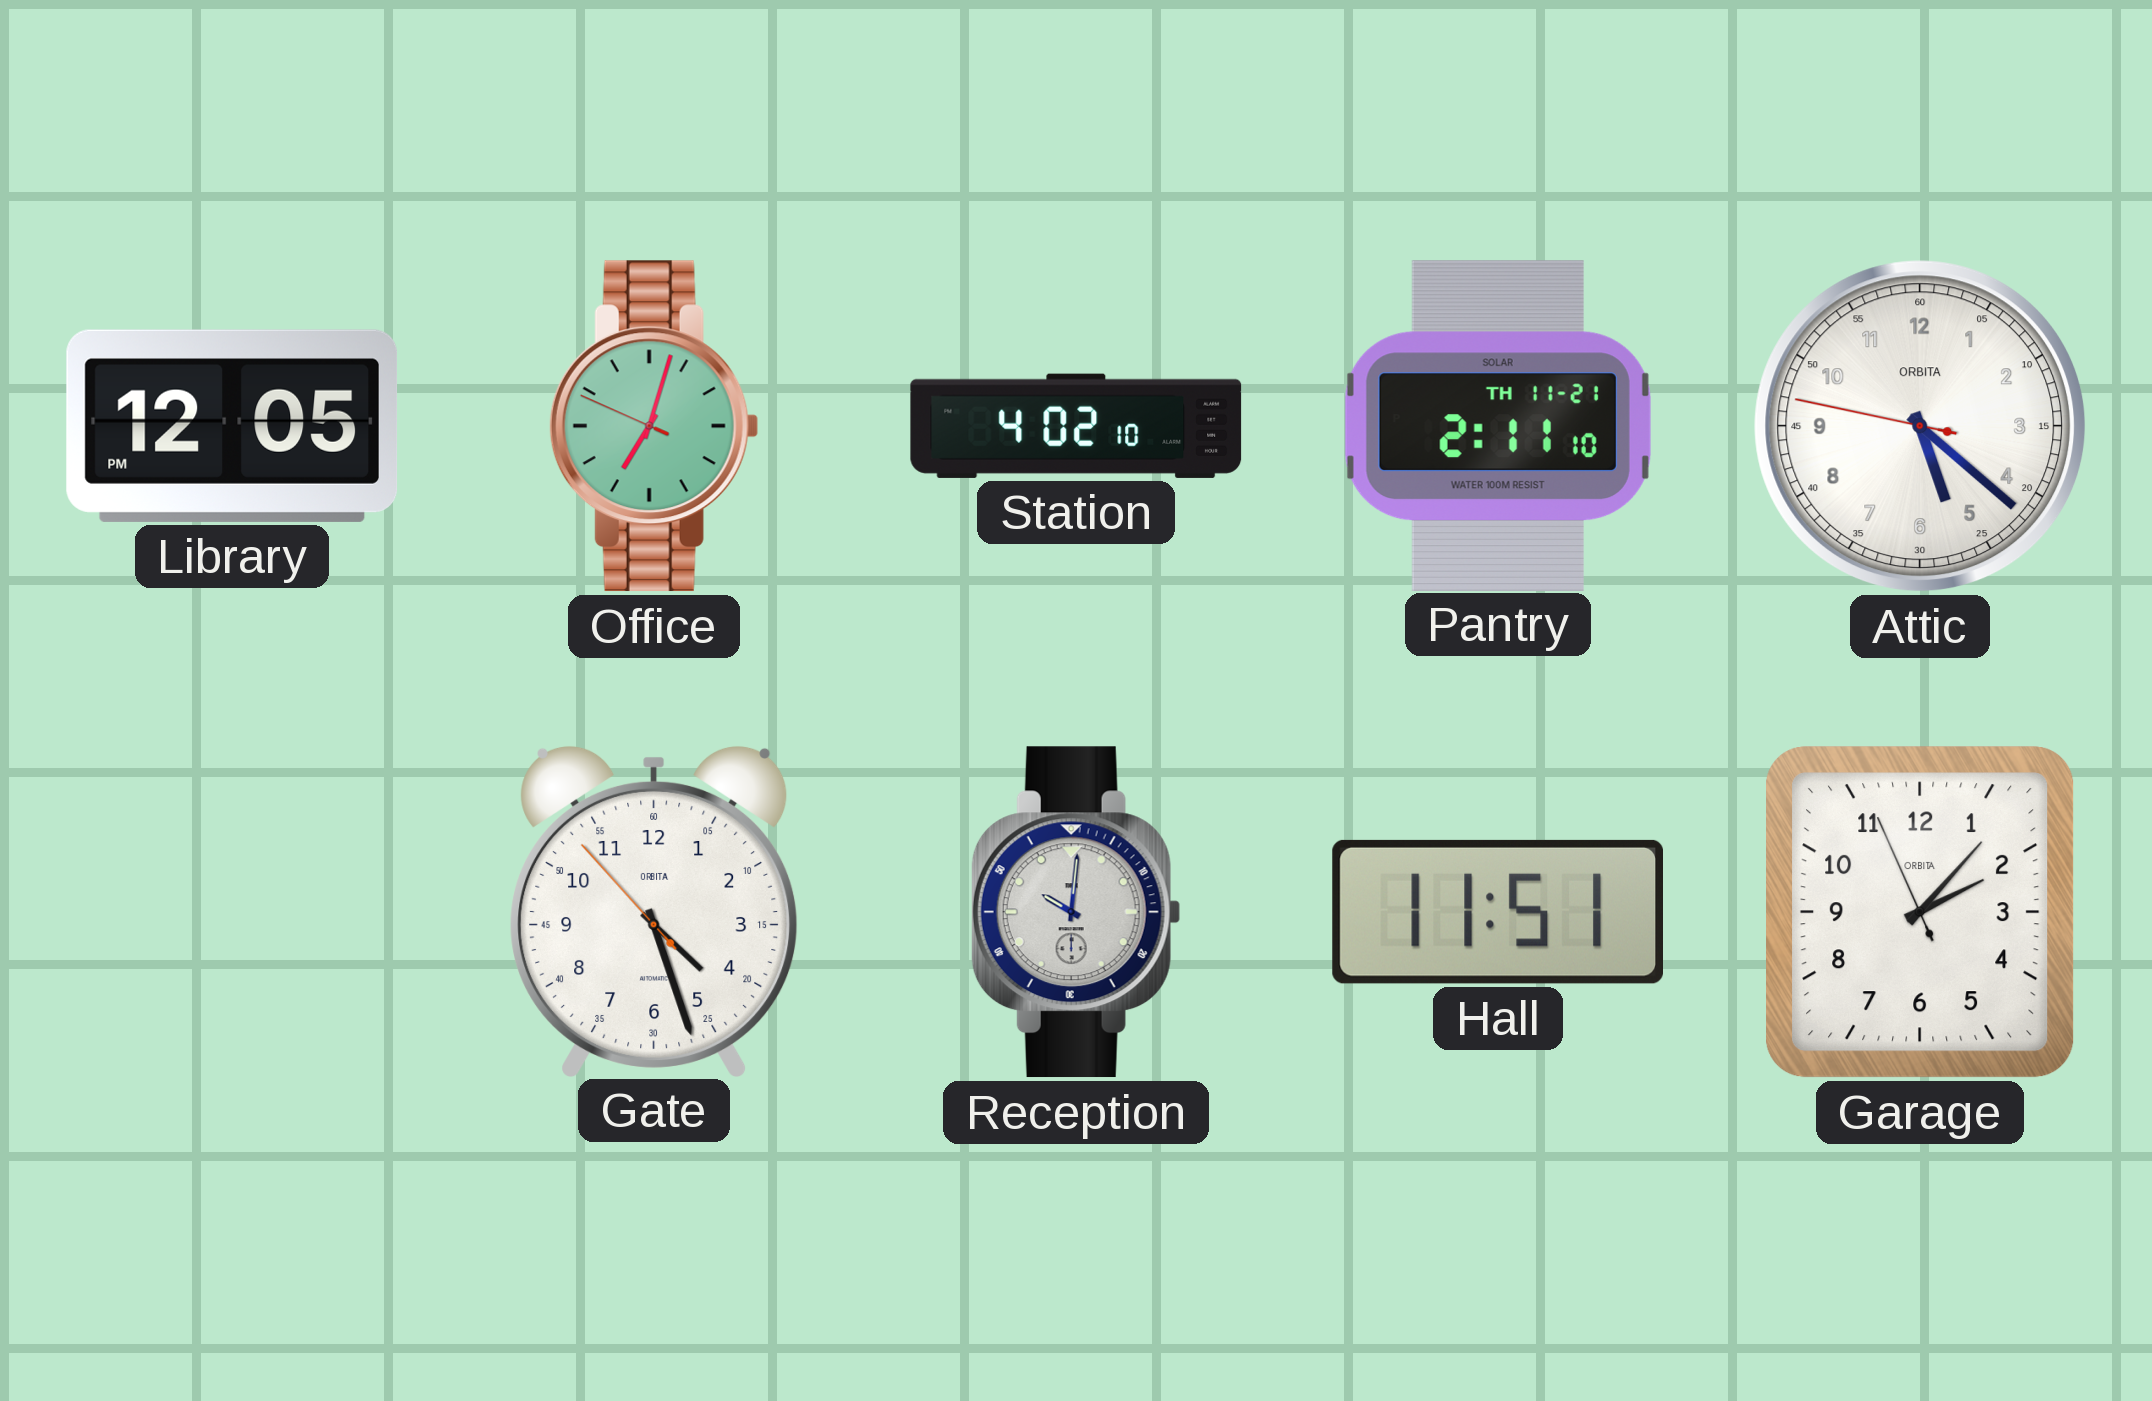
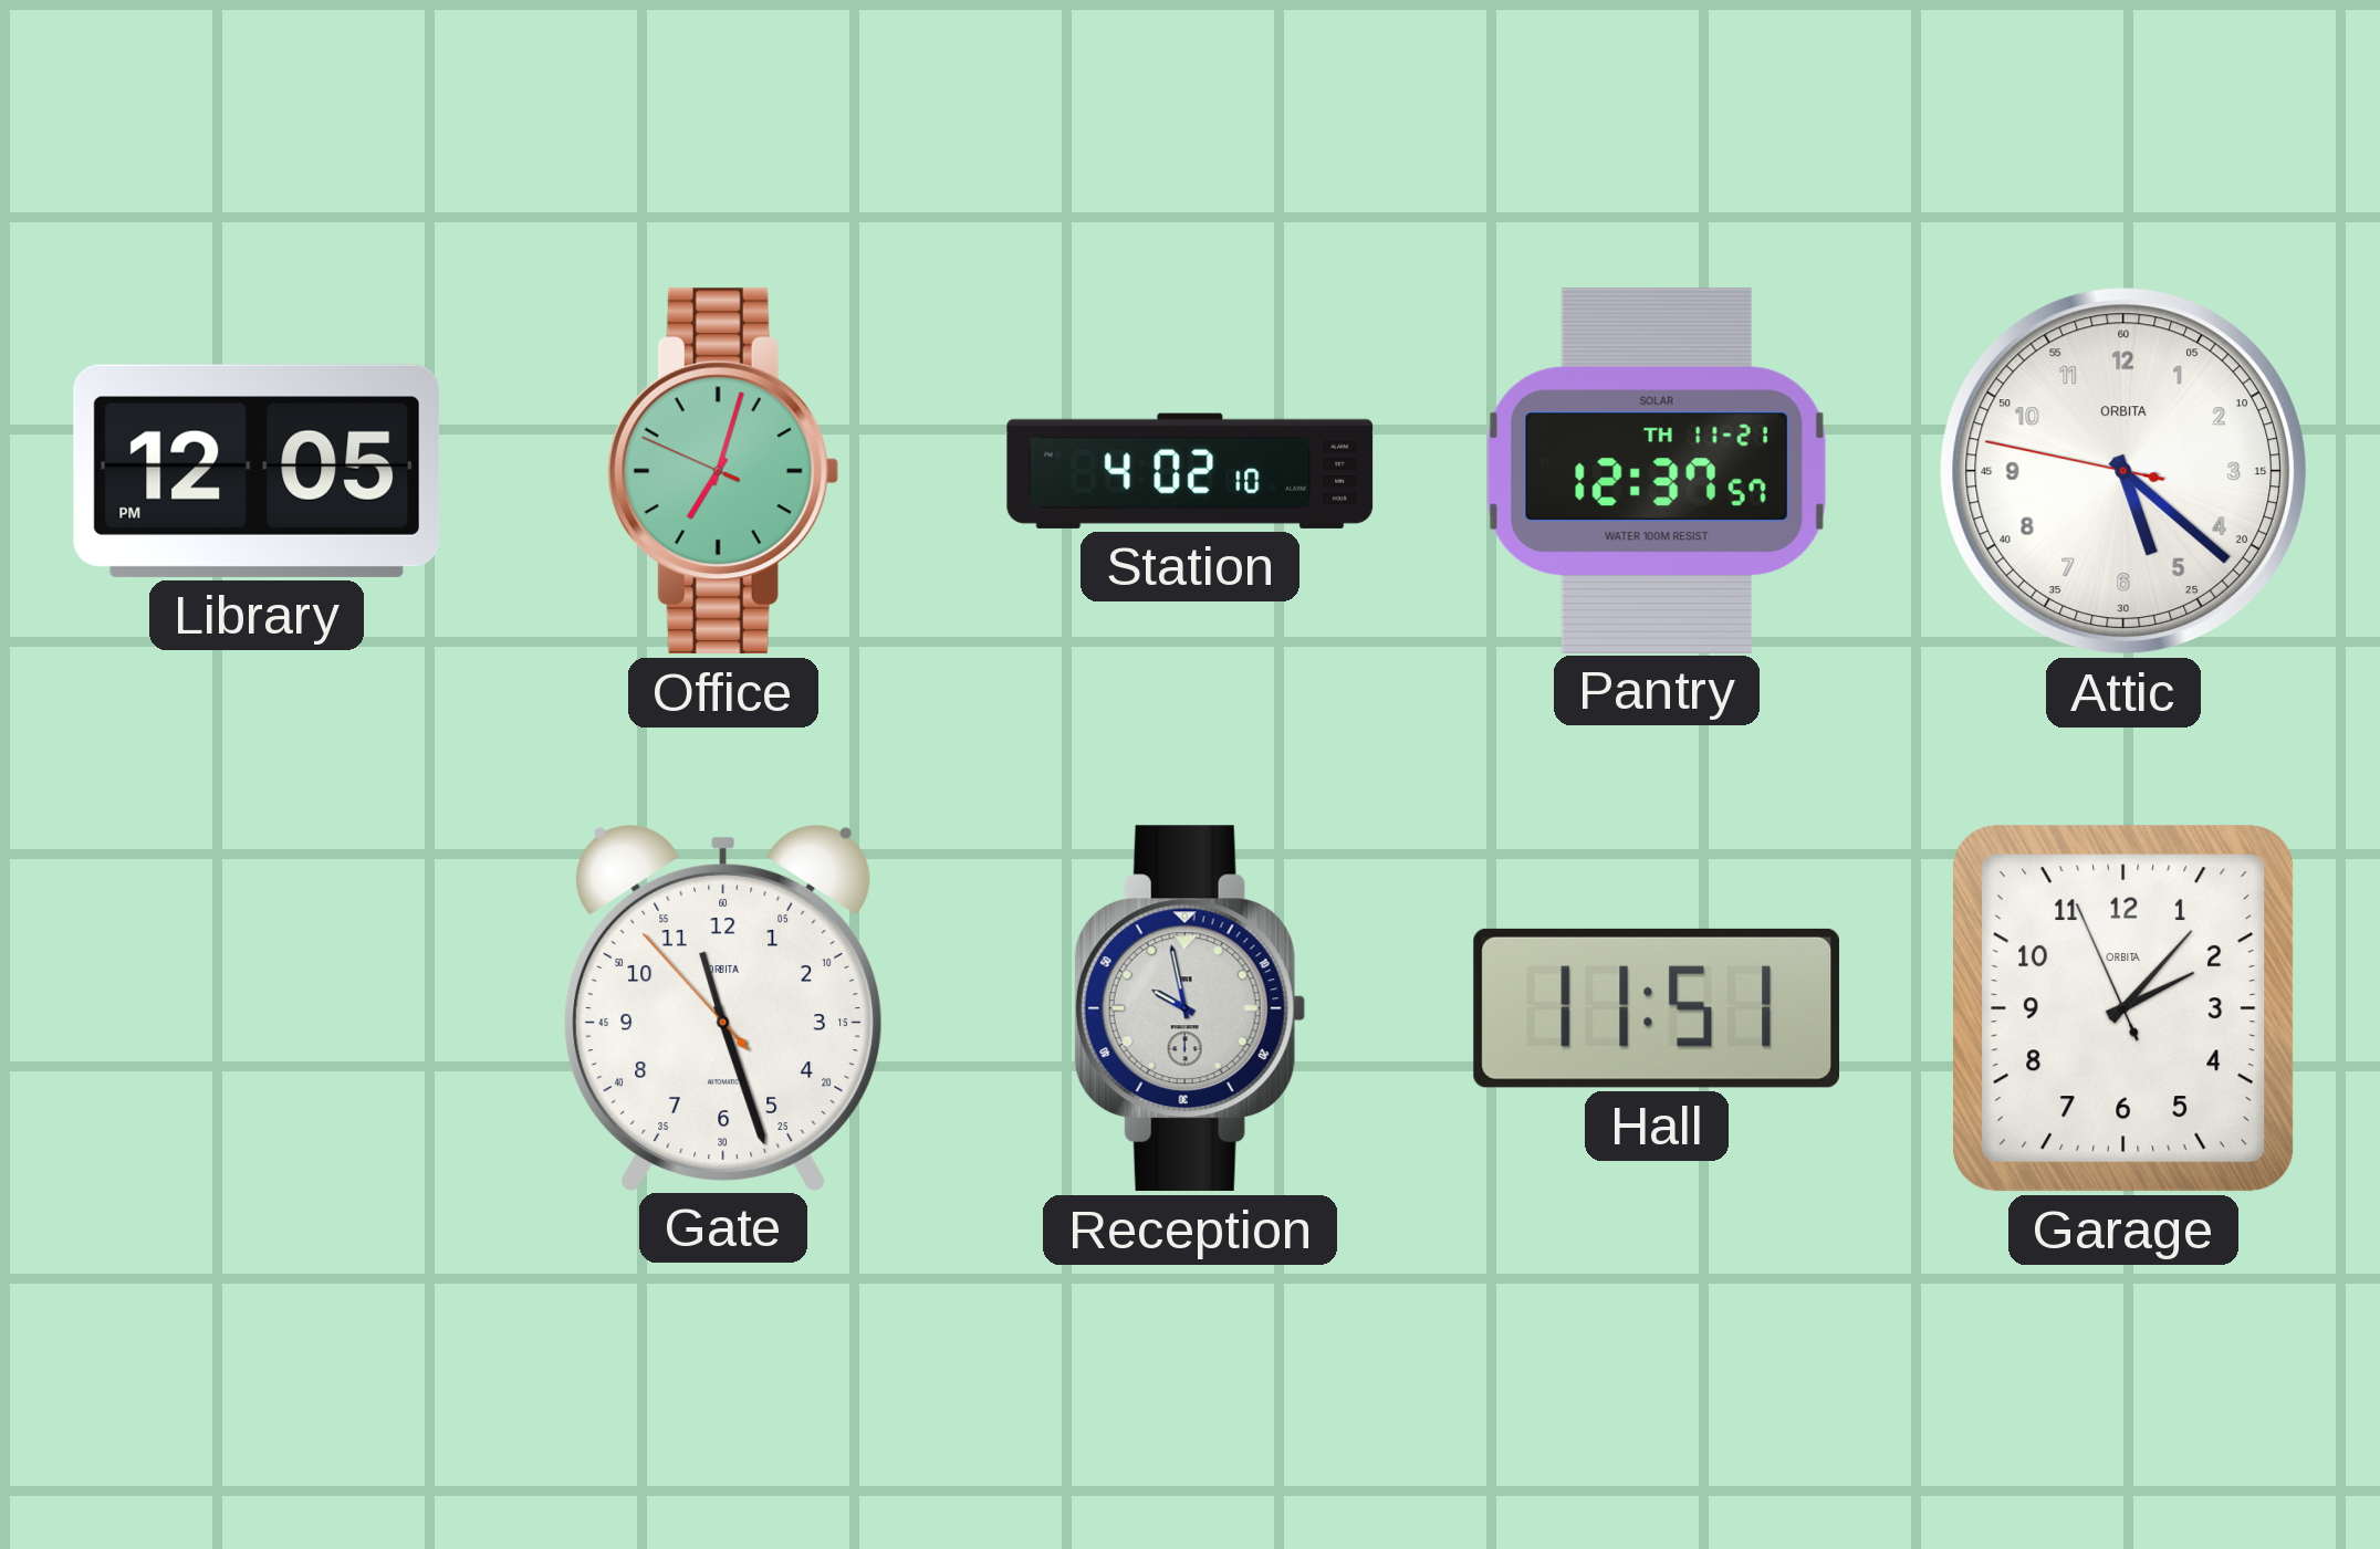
Pantry: 2:11 -> 12:37
Gate: 4:26 -> 11:26
Reception: 10:01 -> 9:58
